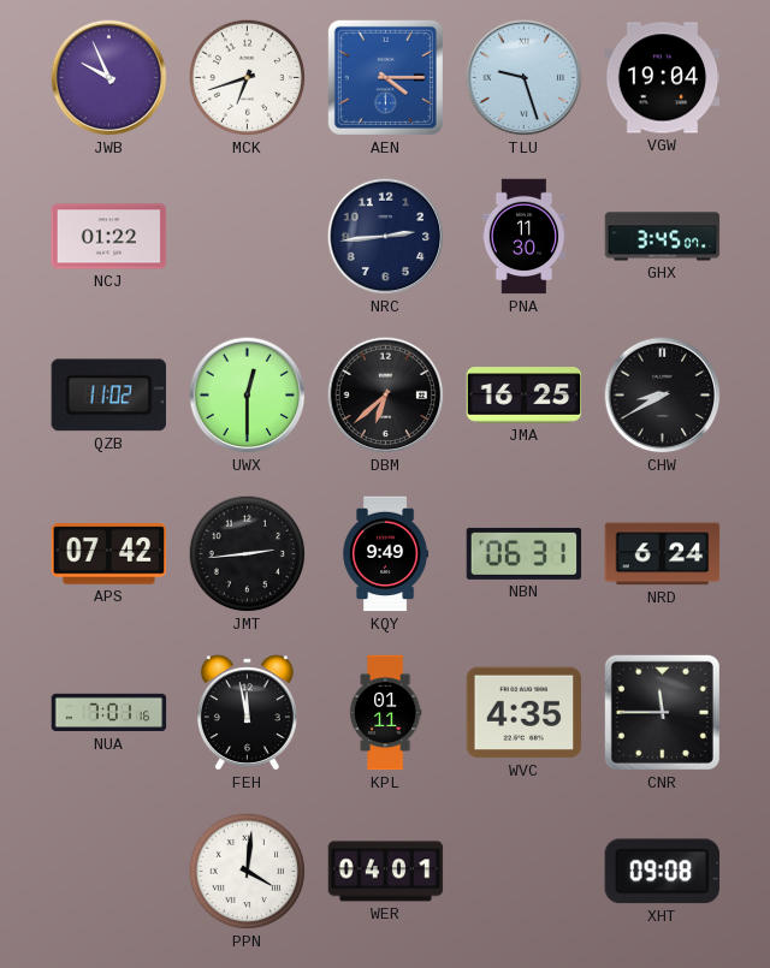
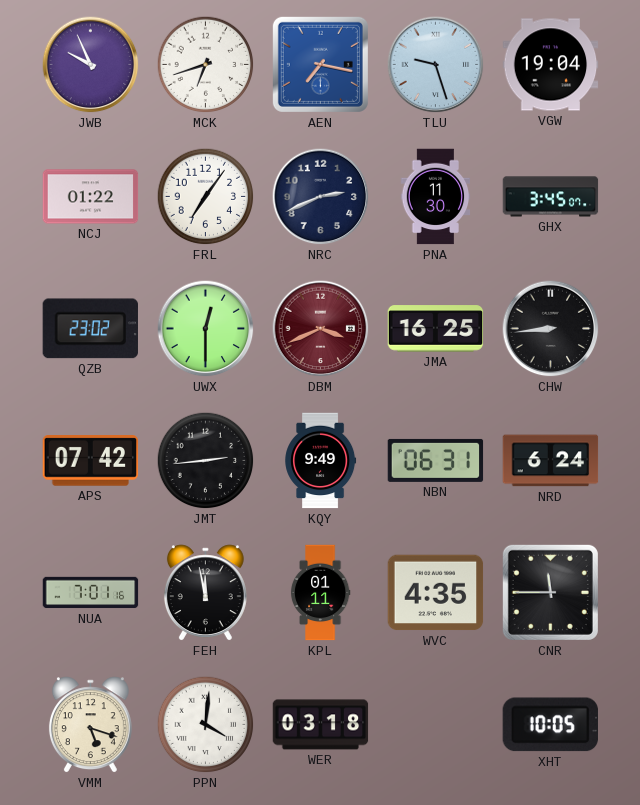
AEN: 4:15 -> 7:17
FRL: none -> 7:06
NRC: 2:44 -> 2:41
QZB: 11:02 -> 23:02
DBM: 6:38 -> 3:41
DBM dial: black -> burgundy
CHW: 8:40 -> 8:44
VMM: none -> 5:18
WER: 04:01 -> 03:18
XHT: 09:08 -> 10:05
